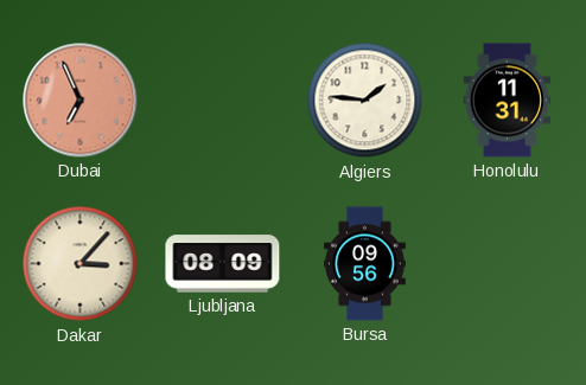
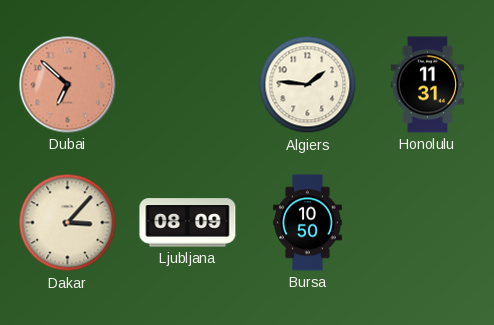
Dubai: 6:56 -> 6:52
Bursa: 09:56 -> 10:50
